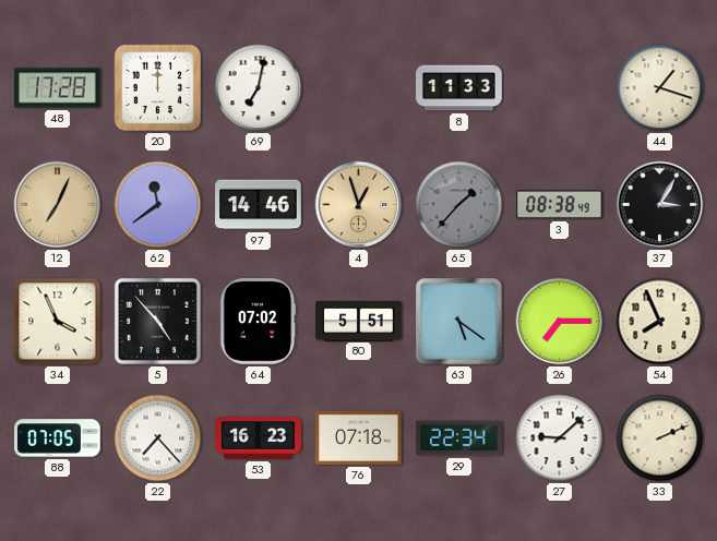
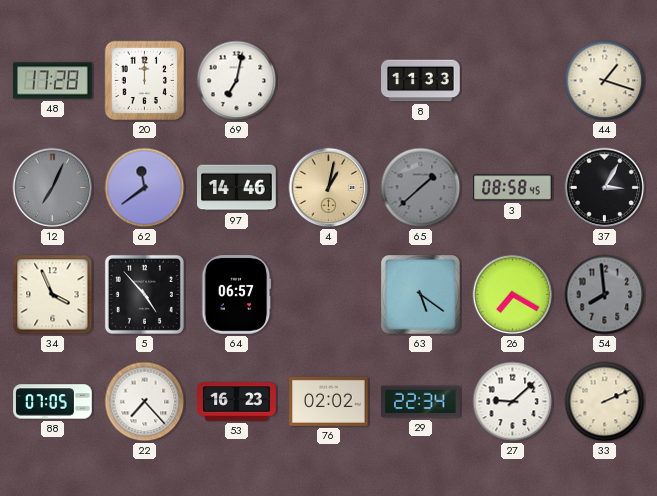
12 dial: champagne -> grey
4: 12:57 -> 1:02
65: 1:37 -> 1:38
3: 08:38 -> 08:58
64: 07:02 -> 06:57
80: 5:51 -> none
26: 7:15 -> 7:20
54: 7:56 -> 7:59
54 dial: cream -> grey
76: 07:18 -> 02:02
